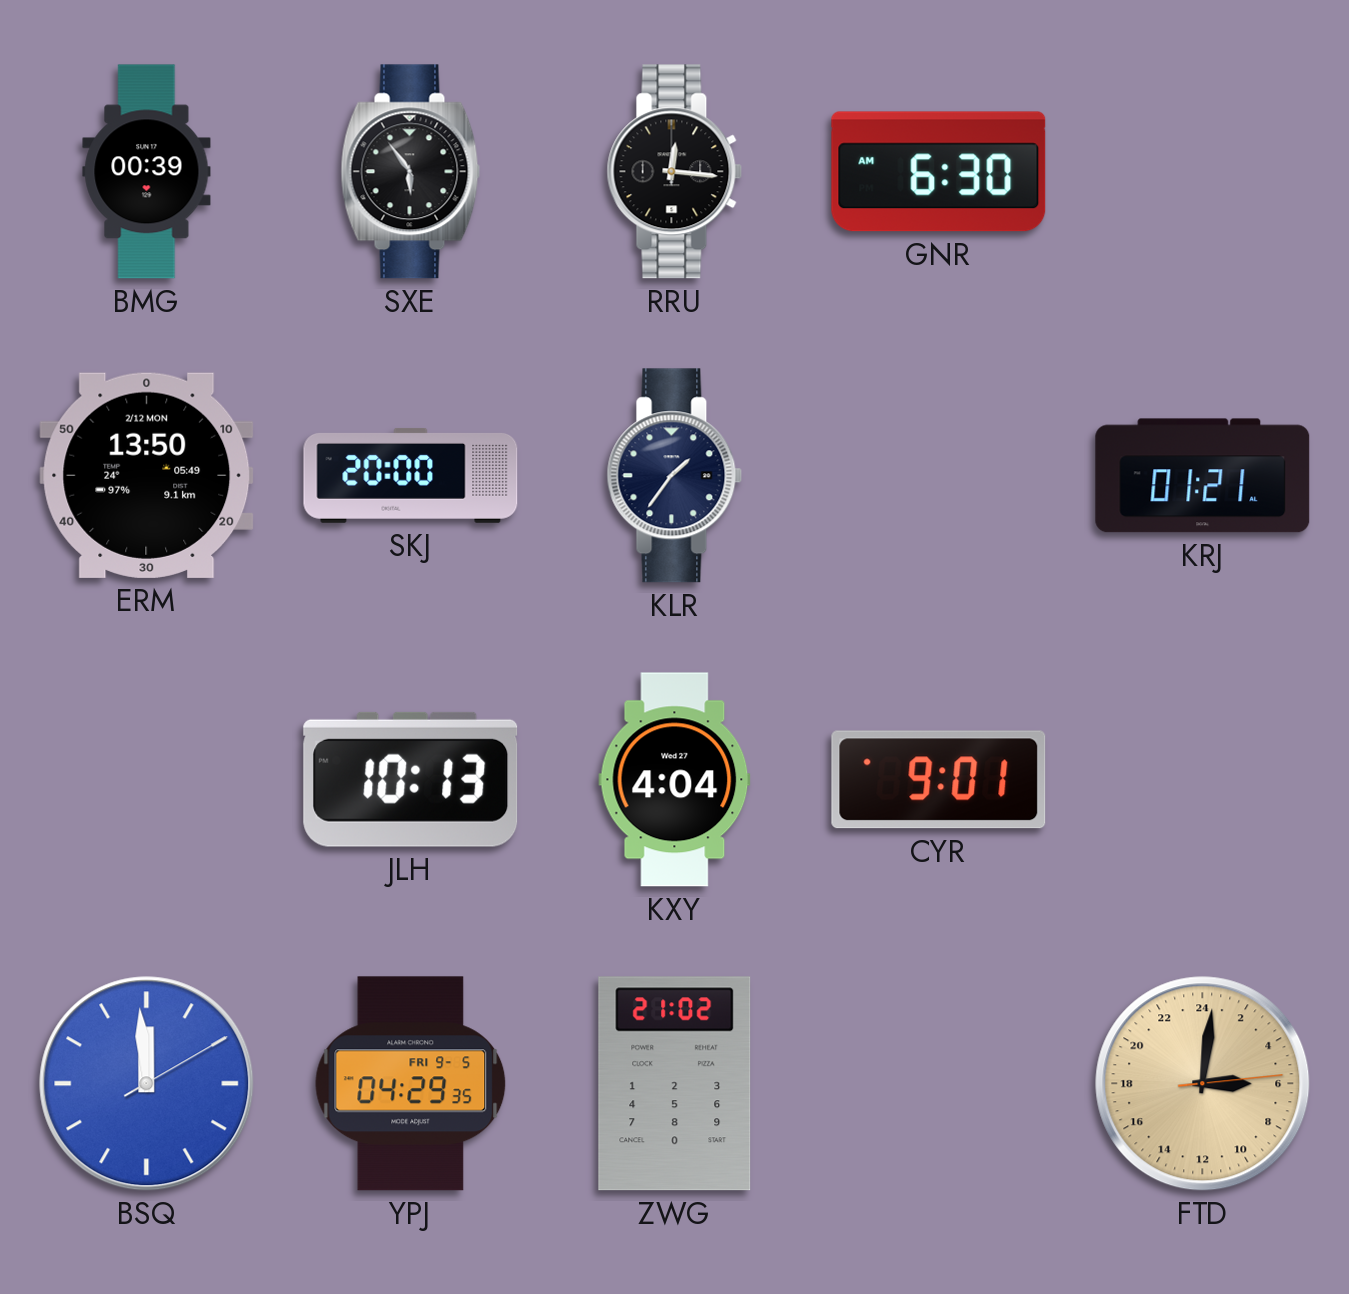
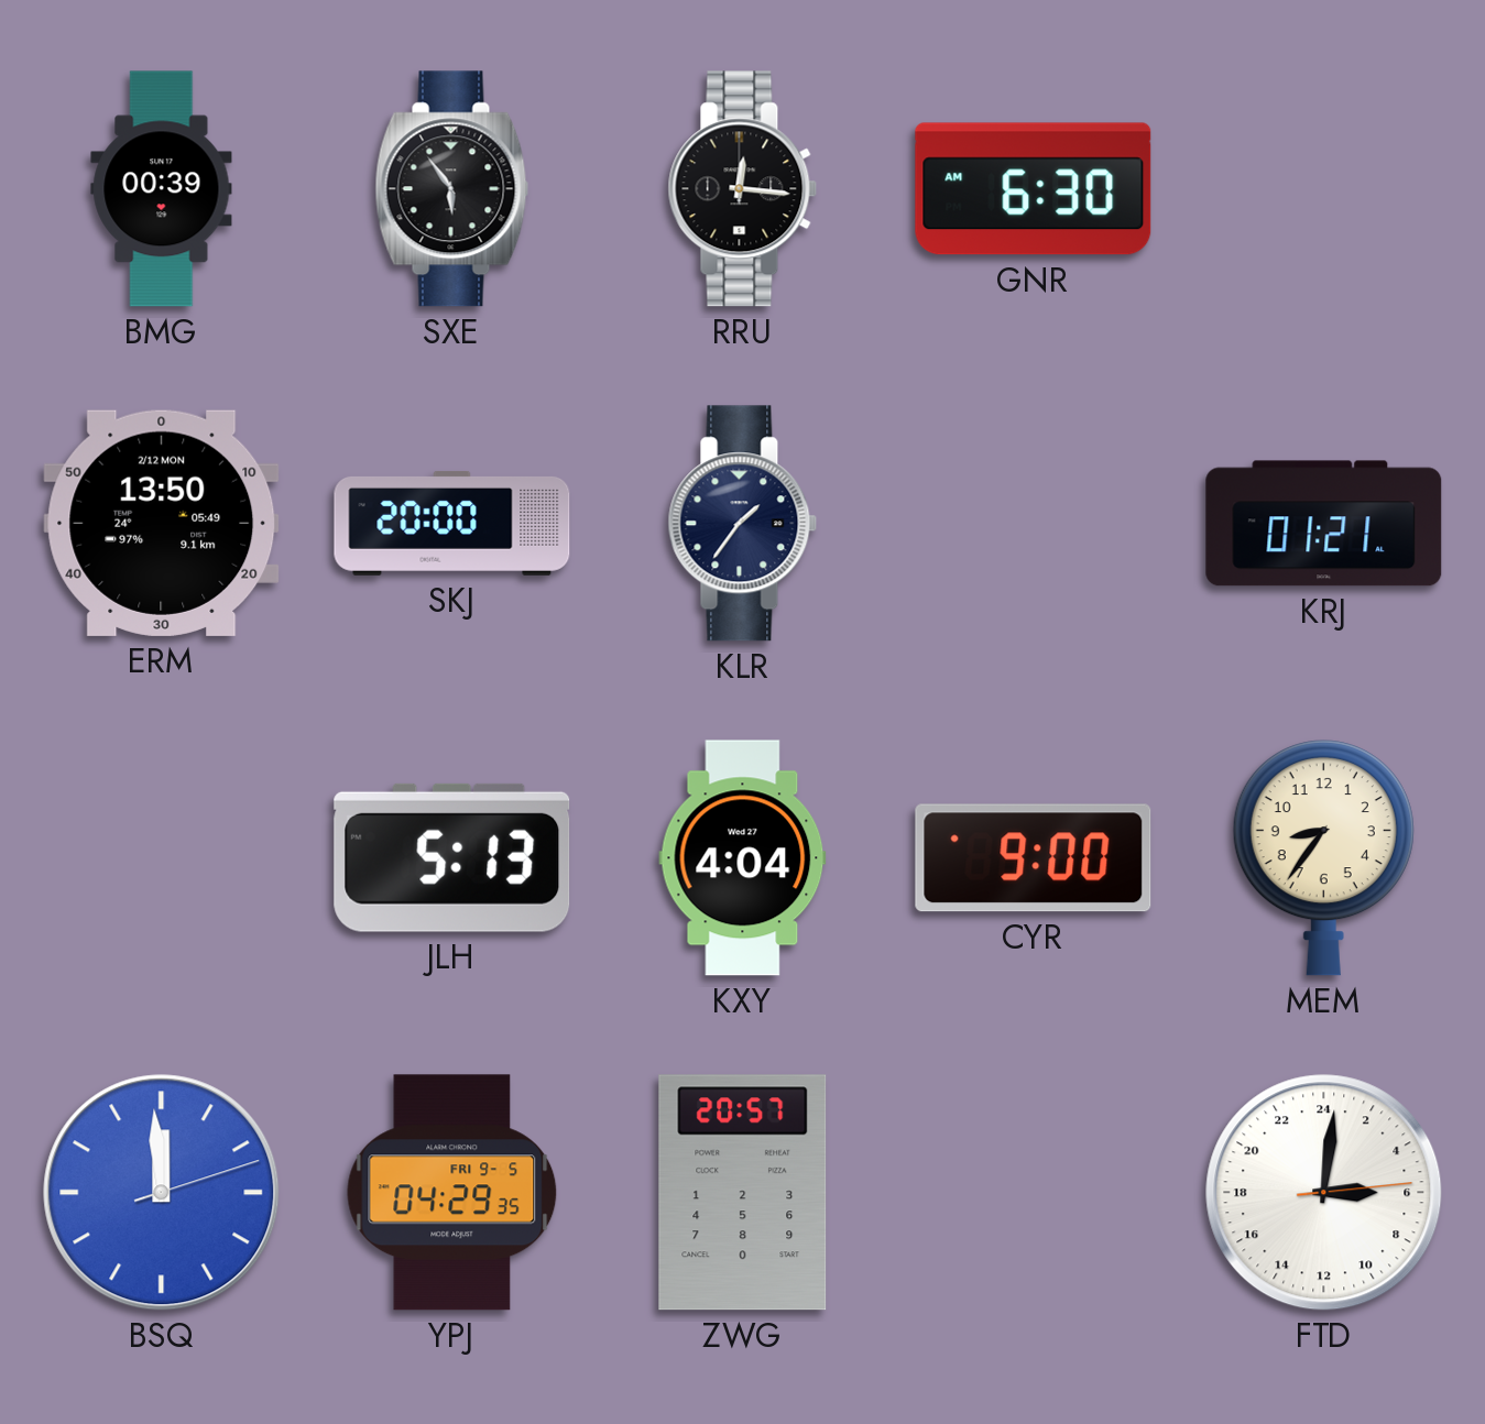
JLH: 10:13 -> 5:13
CYR: 9:01 -> 9:00
MEM: none -> 8:36
BSQ: 11:59:10 -> 11:59:12
ZWG: 21:02 -> 20:57
FTD dial: champagne -> white
